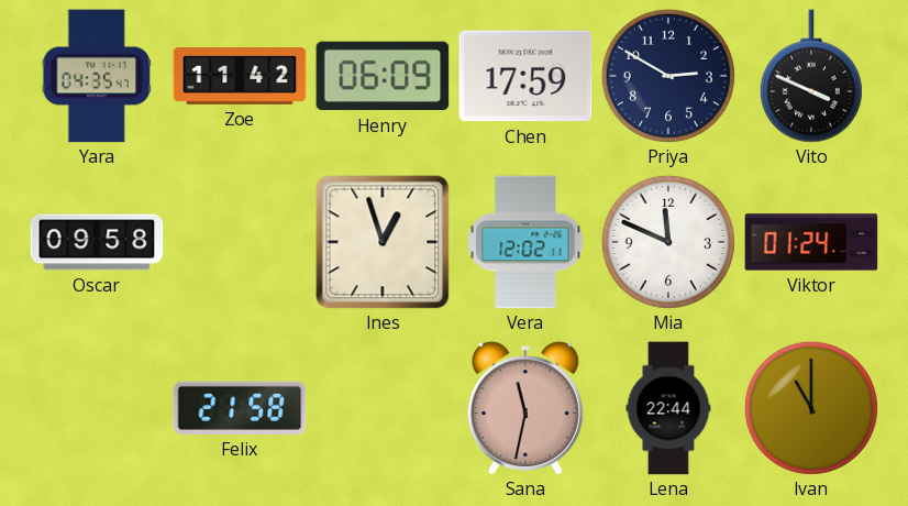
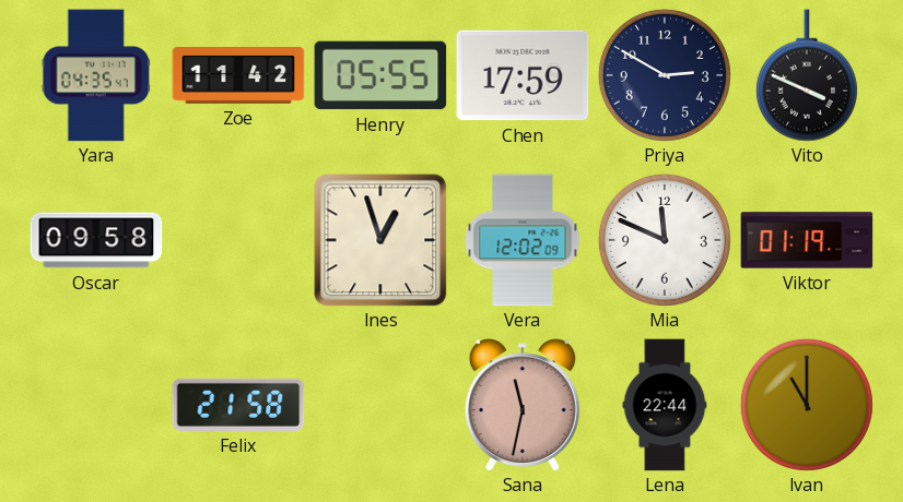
Henry: 06:09 -> 05:55
Vera: 12:02:11 -> 12:02:09
Viktor: 01:24 -> 01:19
